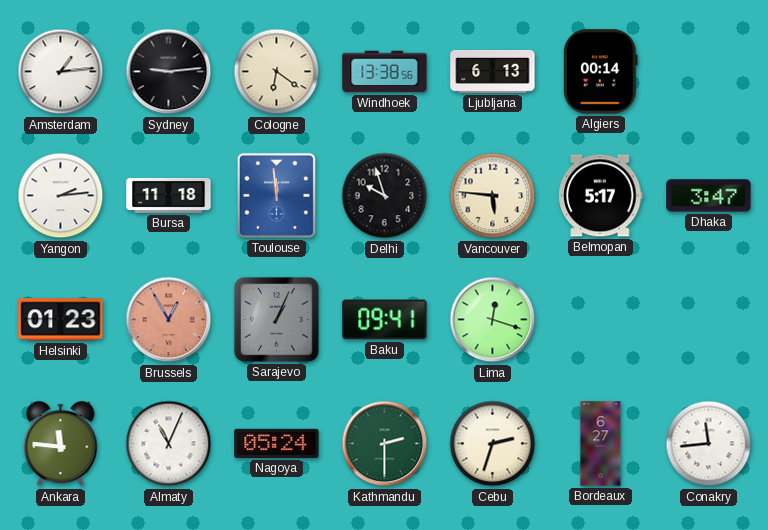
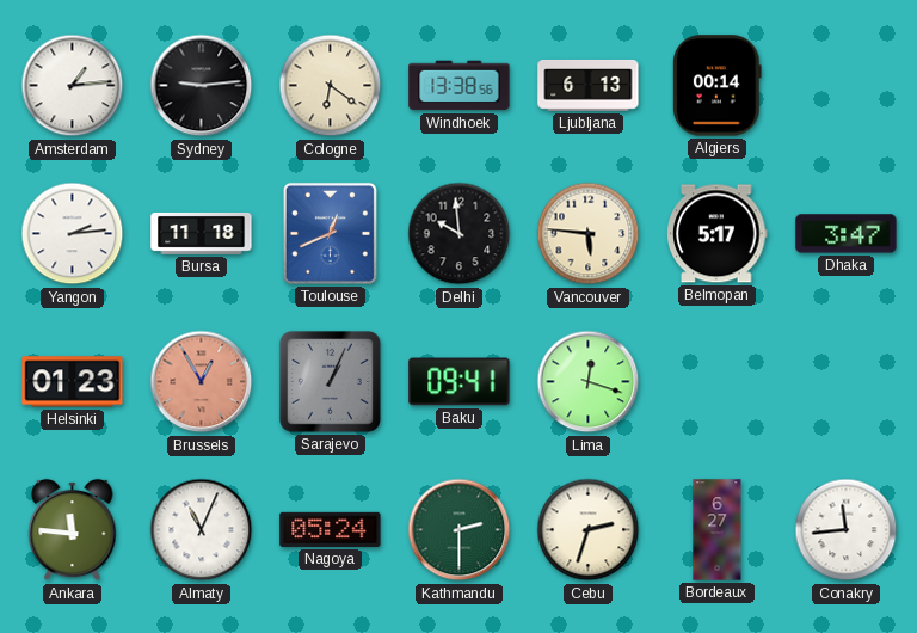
Toulouse: 11:59 -> 12:41
Delhi: 9:57 -> 9:59
